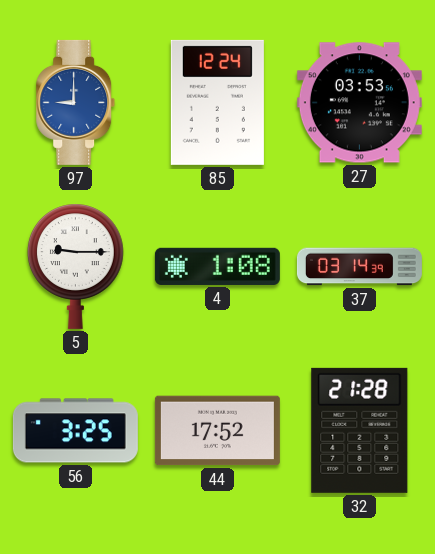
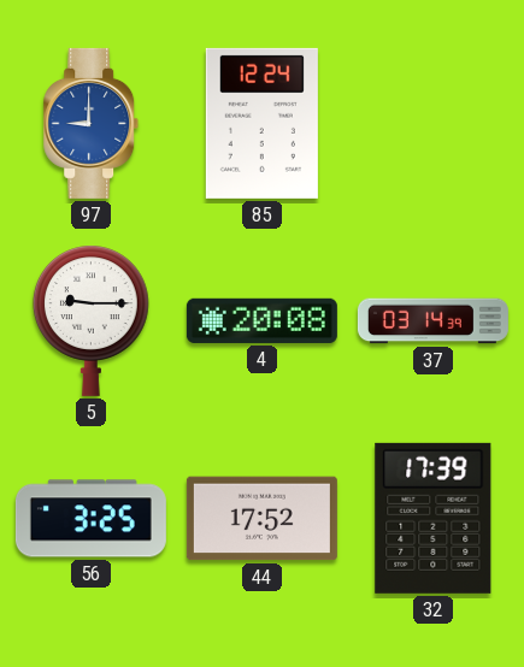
27: 03:53 -> none
4: 1:08 -> 20:08
32: 21:28 -> 17:39
